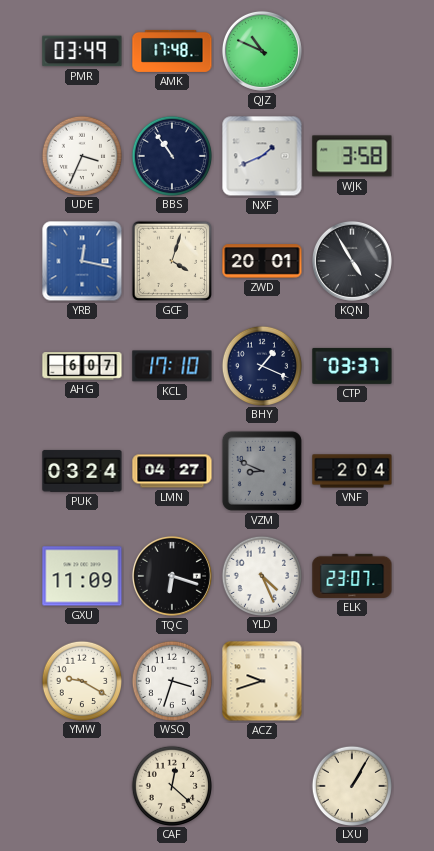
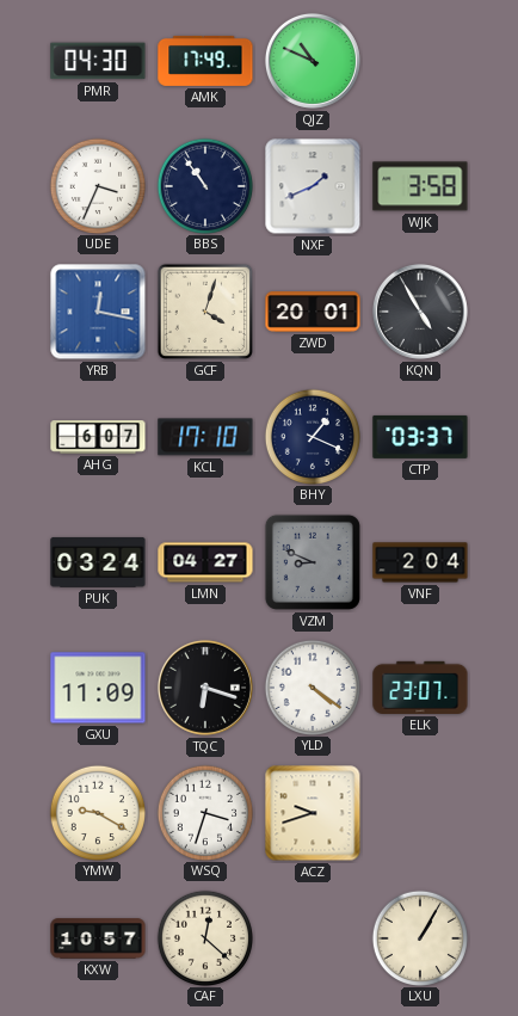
PMR: 03:49 -> 04:30
AMK: 17:48 -> 17:49
YLD: 4:26 -> 4:21
KXW: none -> 10:57
